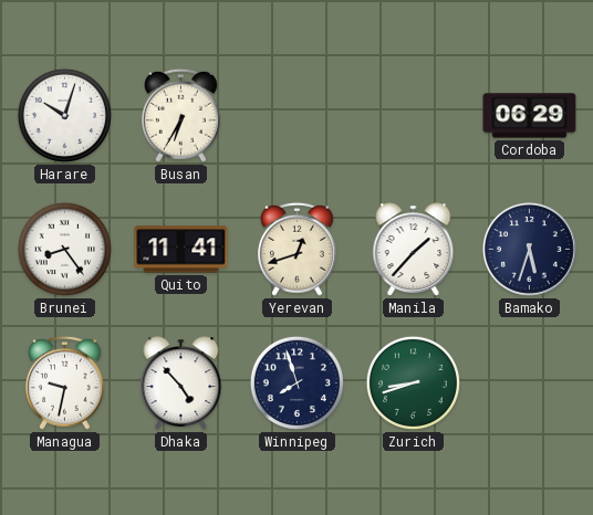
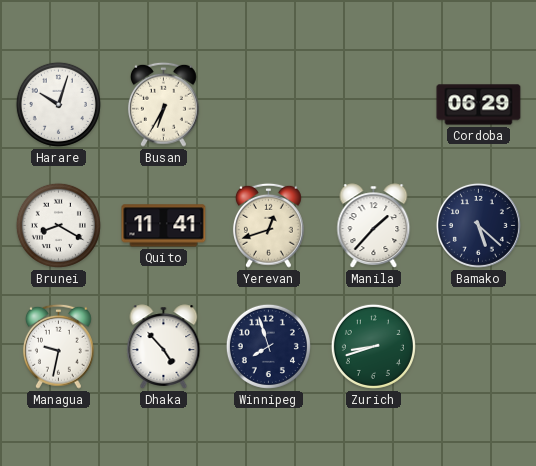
Brunei: 8:24 -> 8:20
Bamako: 5:33 -> 5:22
